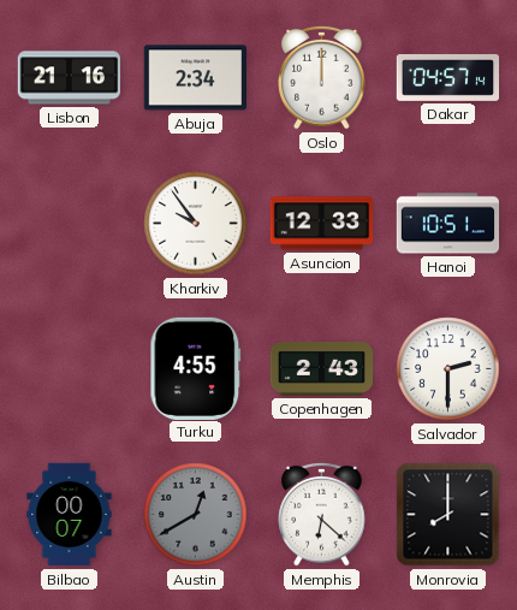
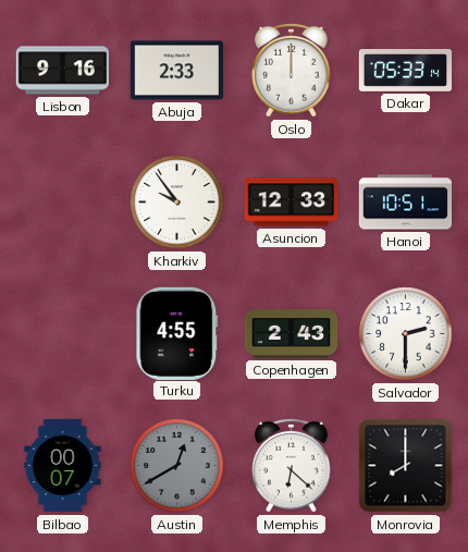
Lisbon: 21:16 -> 9:16
Abuja: 2:34 -> 2:33
Dakar: 04:57 -> 05:33
